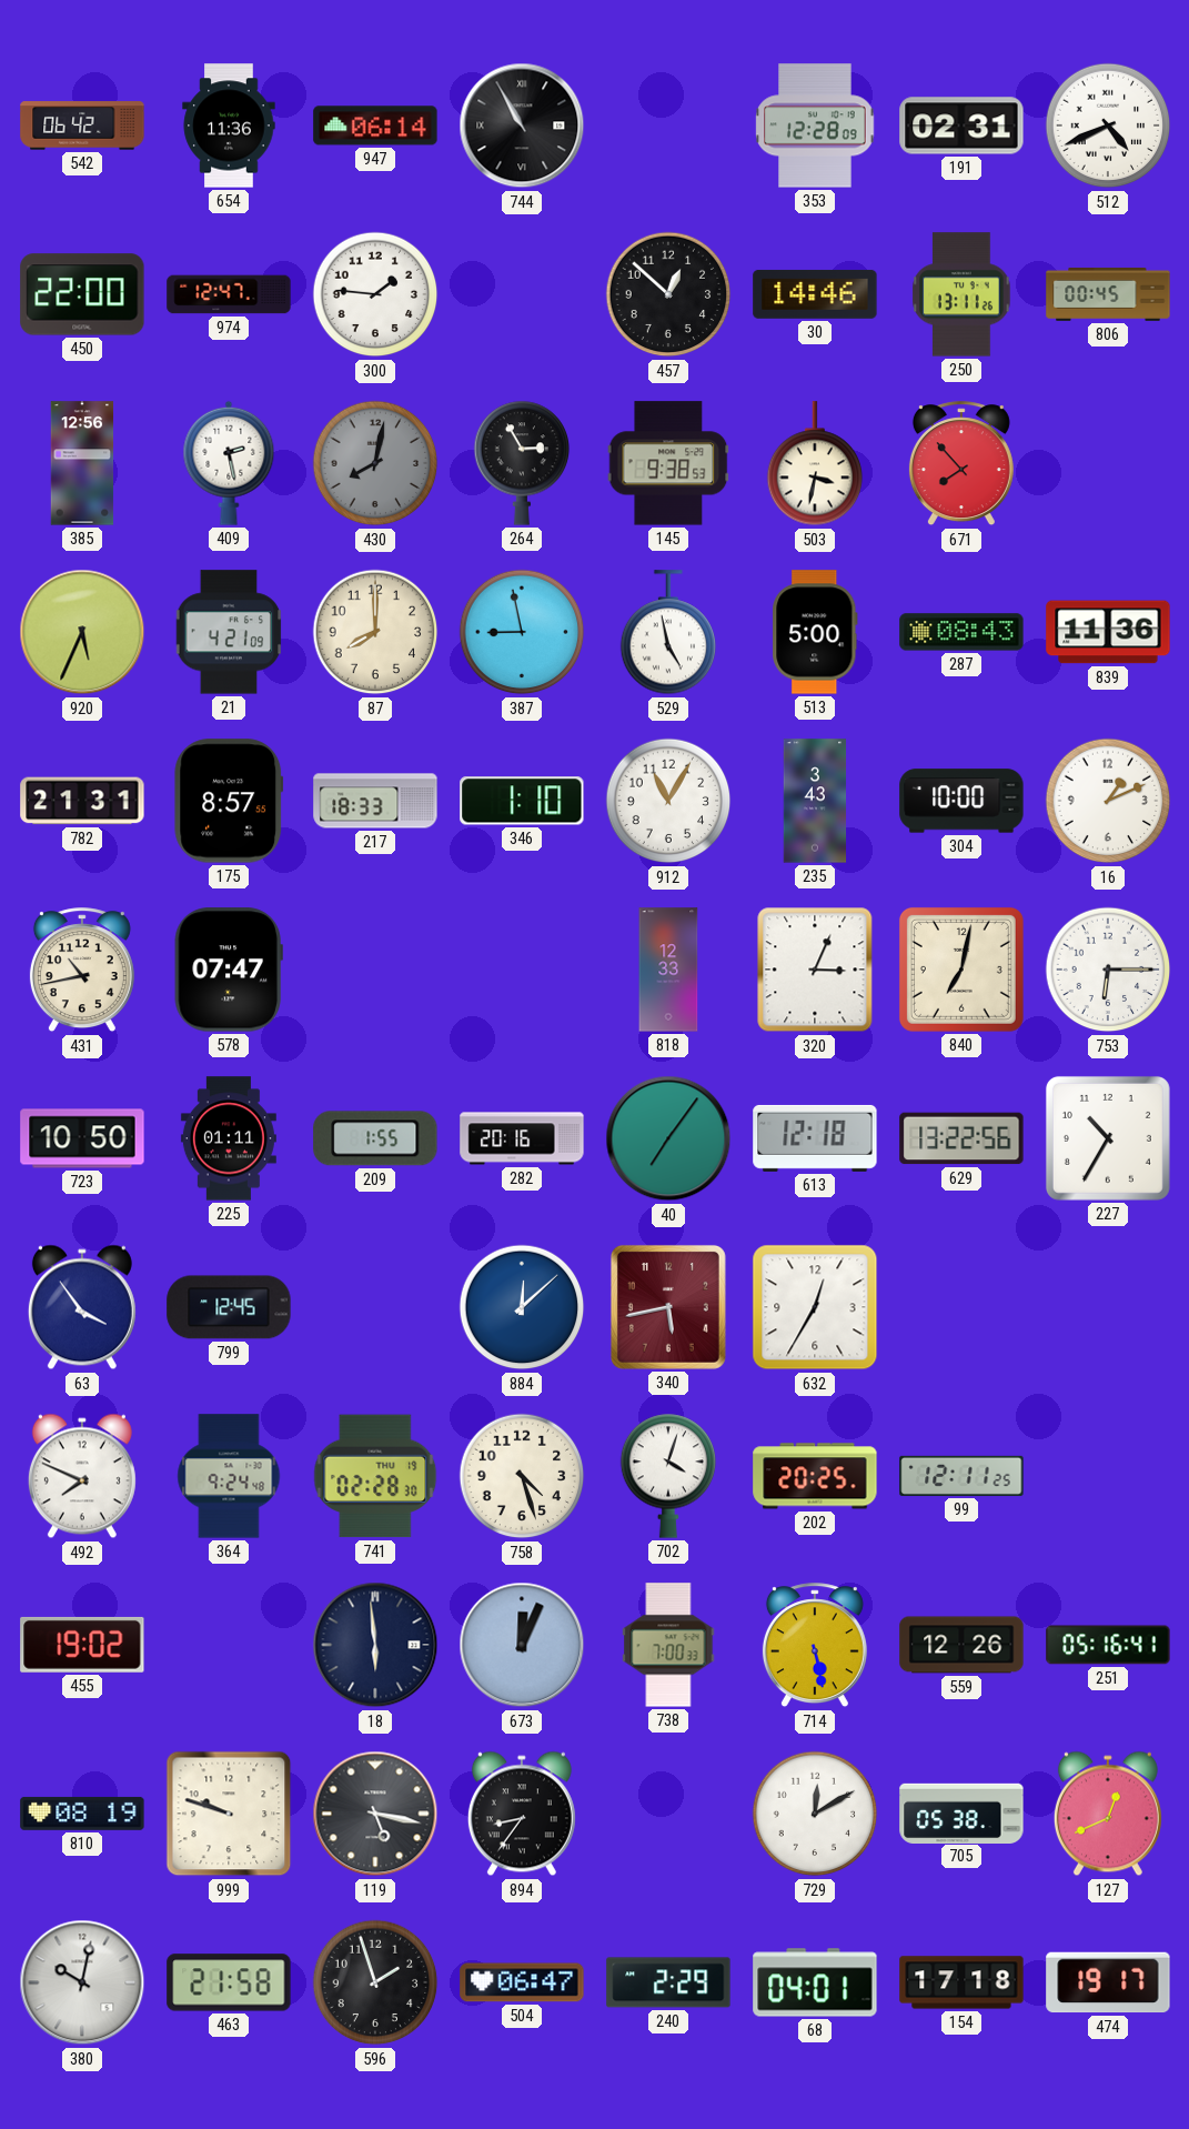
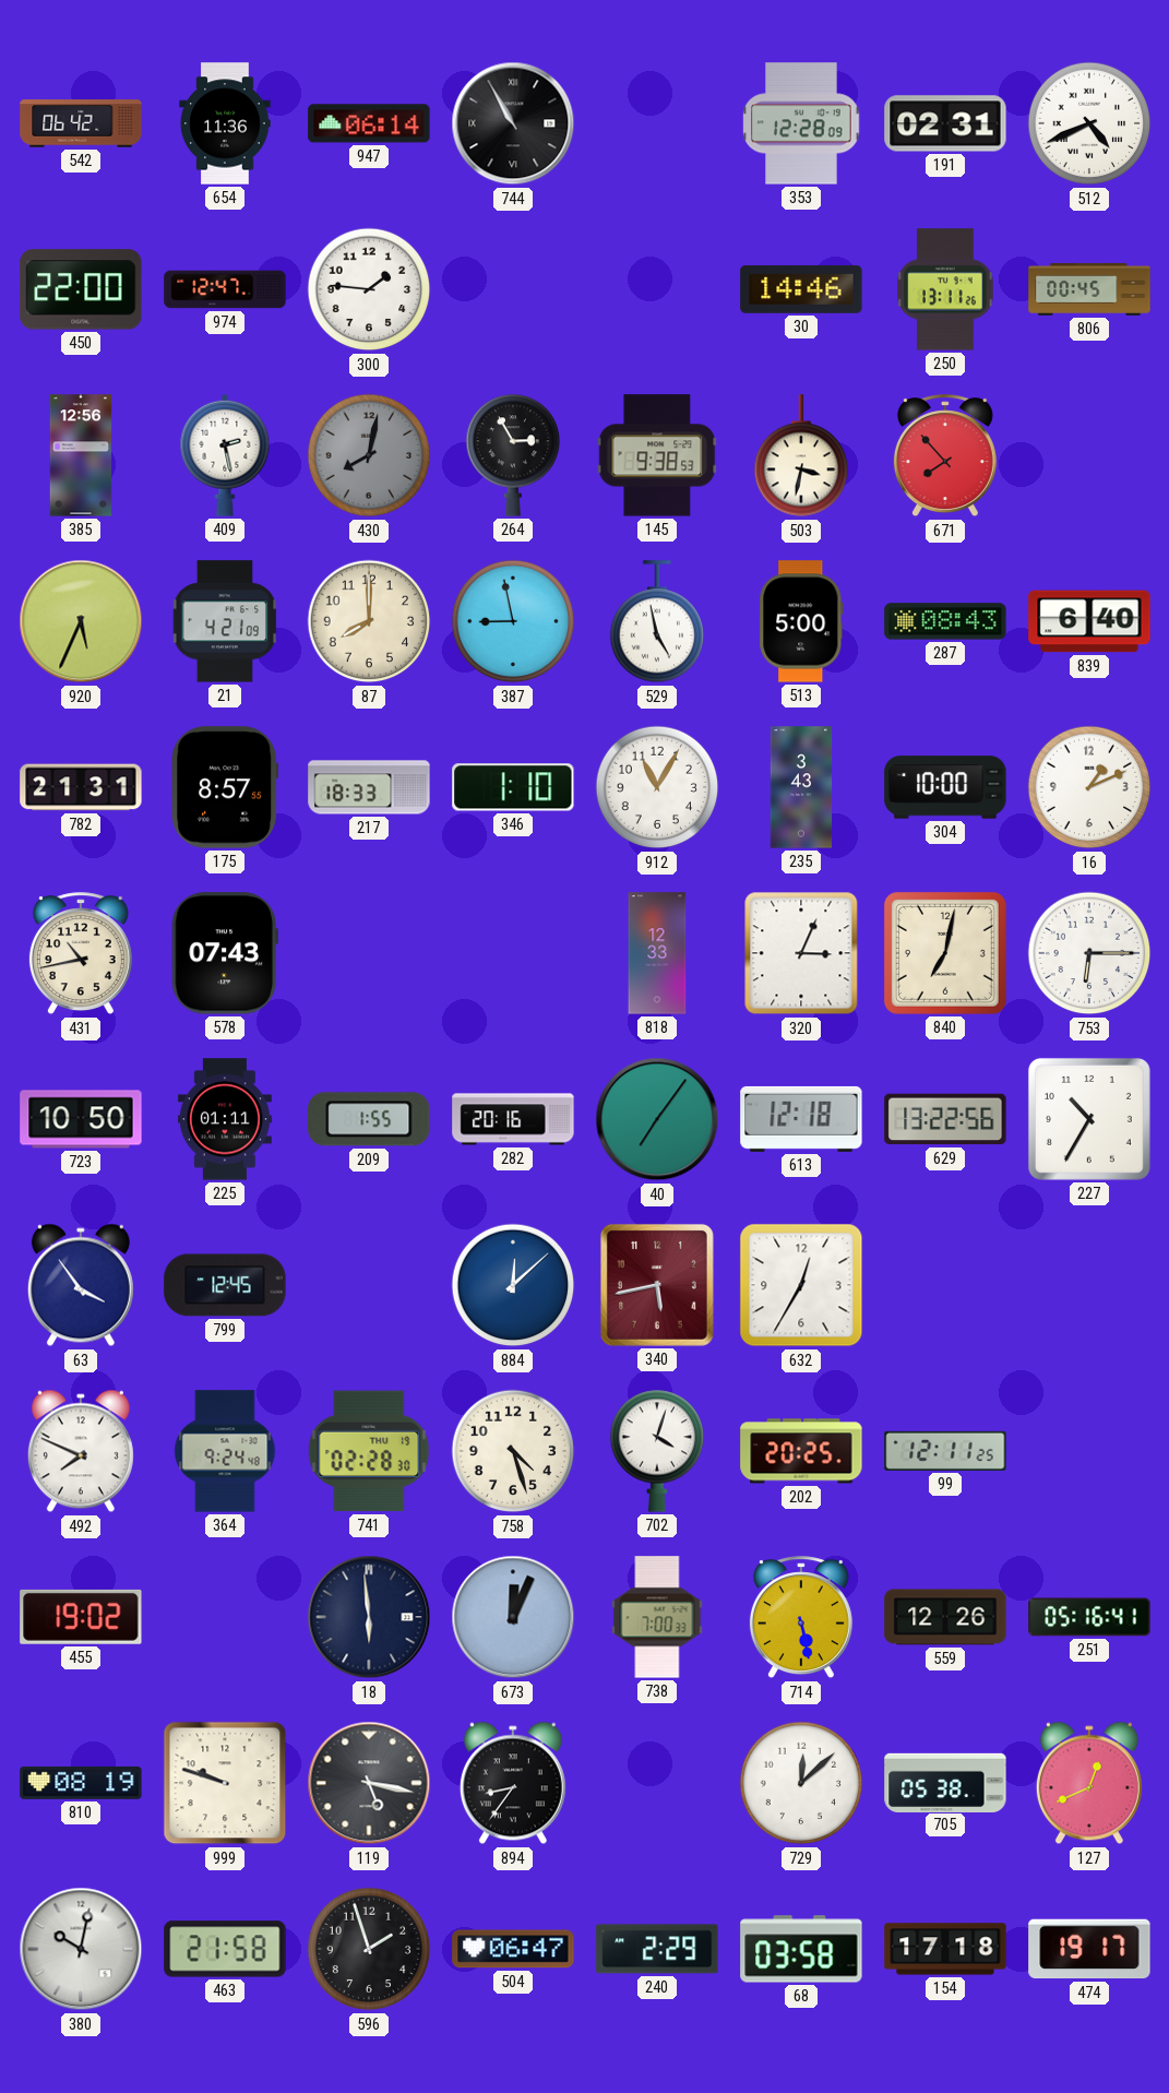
457: 12:52 -> none
839: 11:36 -> 6:40
578: 07:47 -> 07:43
729: 12:10 -> 12:08
68: 04:01 -> 03:58
